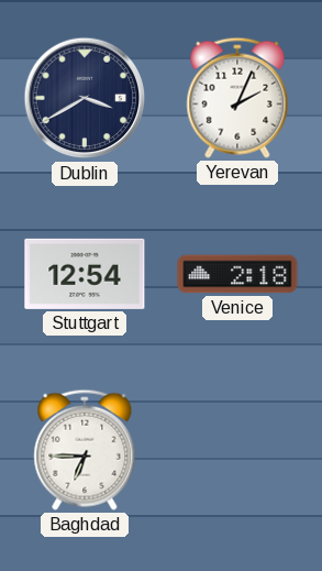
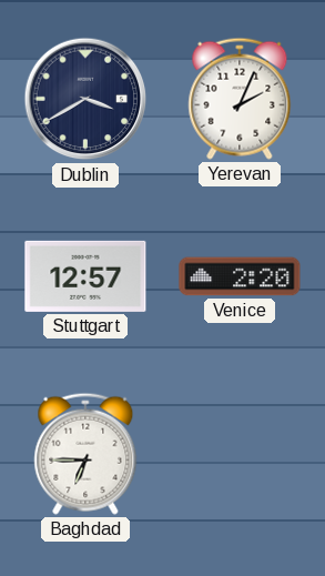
Stuttgart: 12:54 -> 12:57
Venice: 2:18 -> 2:20
